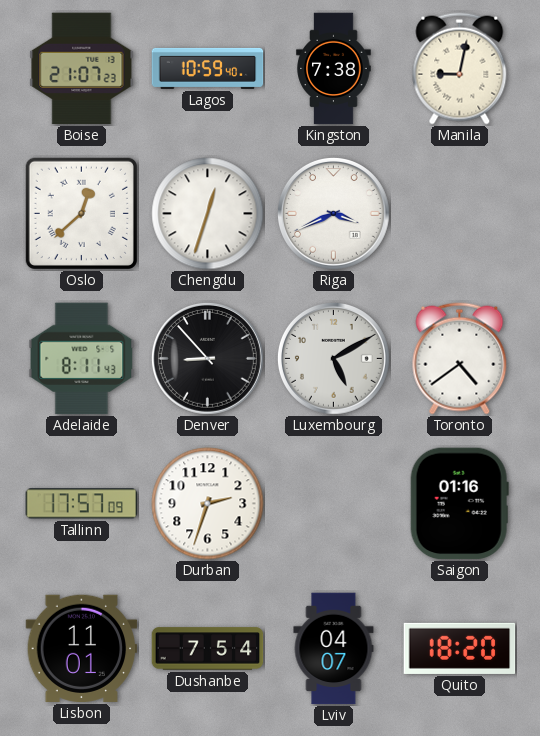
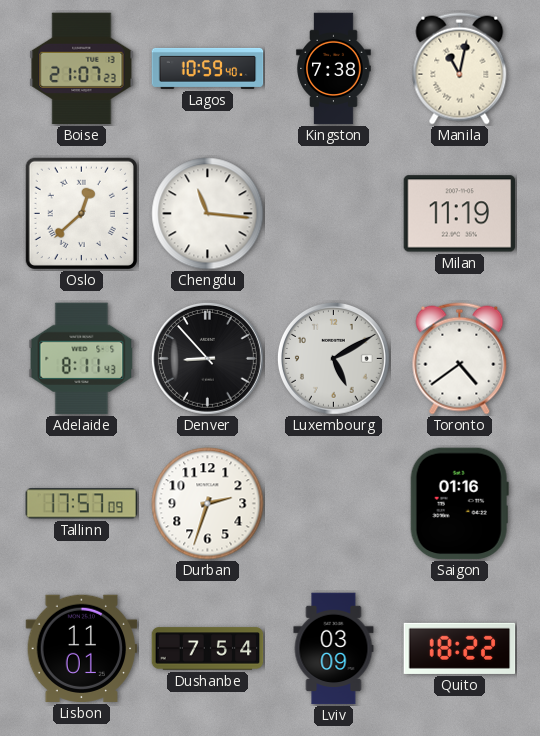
Manila: 9:02 -> 11:02
Chengdu: 12:33 -> 11:16
Riga: 3:41 -> none
Milan: none -> 11:19
Lviv: 04:07 -> 03:09
Quito: 18:20 -> 18:22
